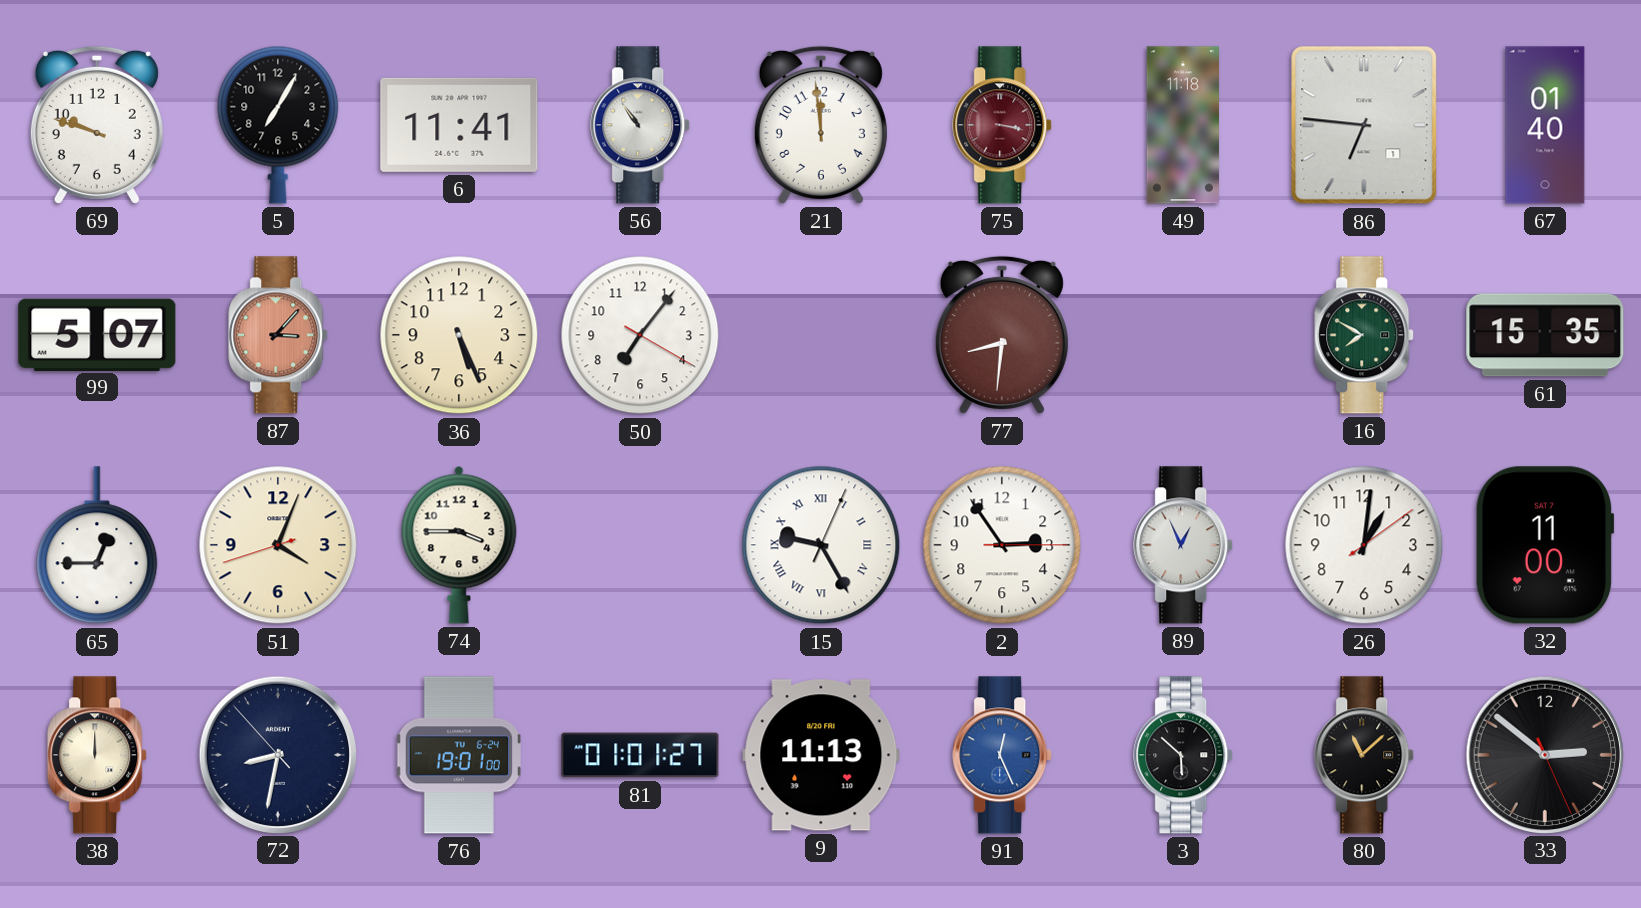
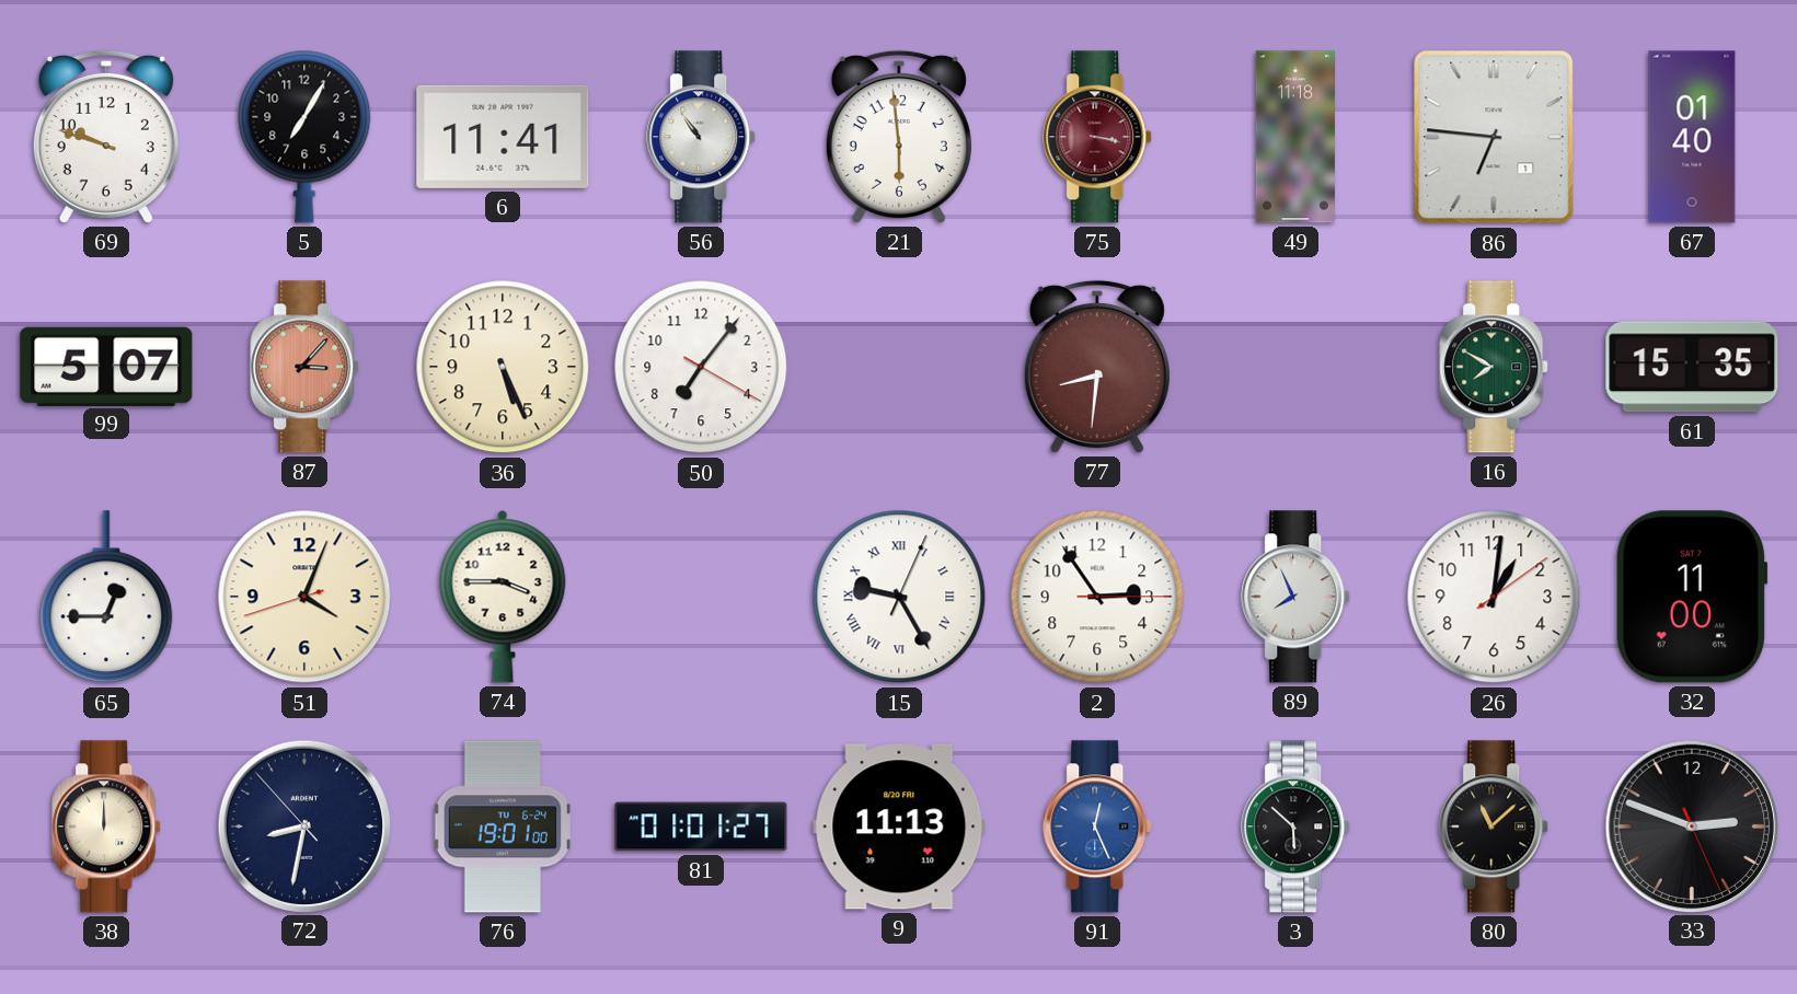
21: 11:59 -> 5:59
89: 12:56 -> 7:56
33: 2:51 -> 2:48
